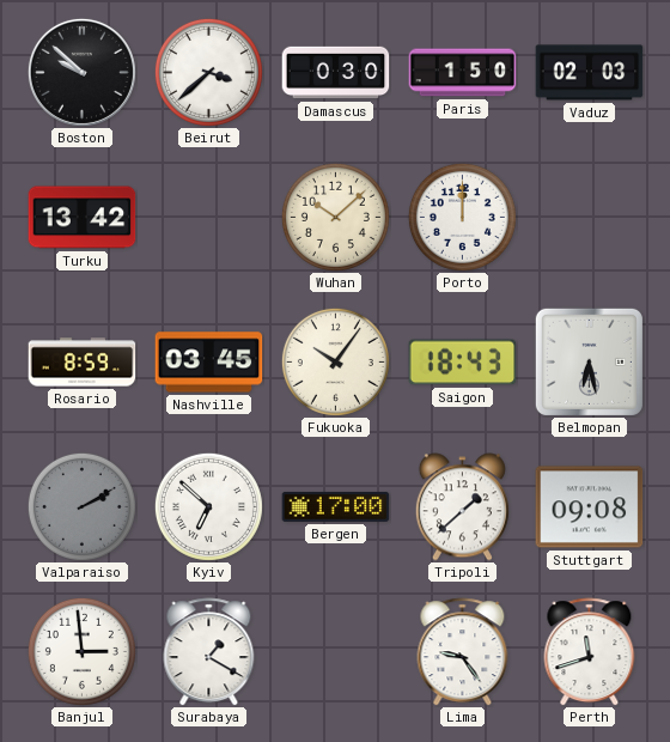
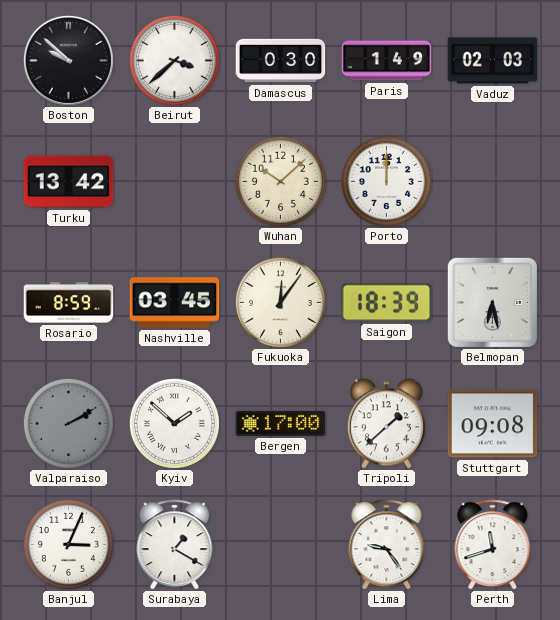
Paris: 1:50 -> 1:49
Fukuoka: 10:06 -> 12:06
Saigon: 18:43 -> 18:39
Kyiv: 6:52 -> 1:52
Banjul: 2:59 -> 3:04
